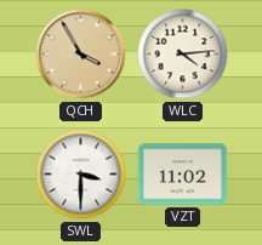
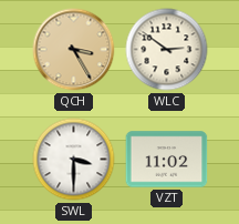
QCH: 3:55 -> 3:25
WLC: 4:14 -> 2:51
